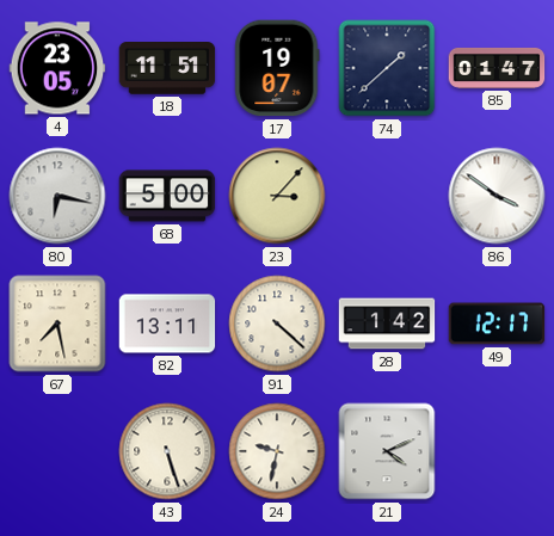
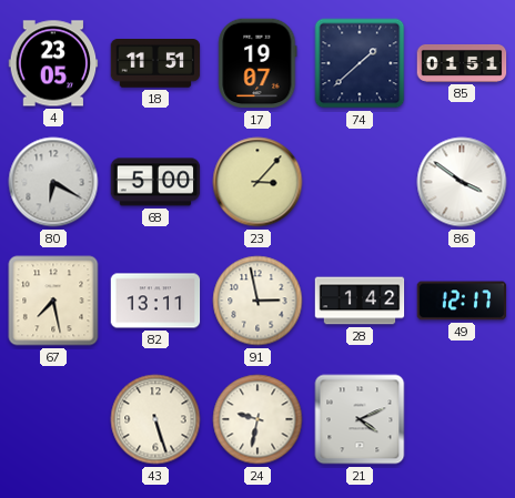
85: 01:47 -> 01:51
80: 6:17 -> 6:20
91: 4:22 -> 2:58
